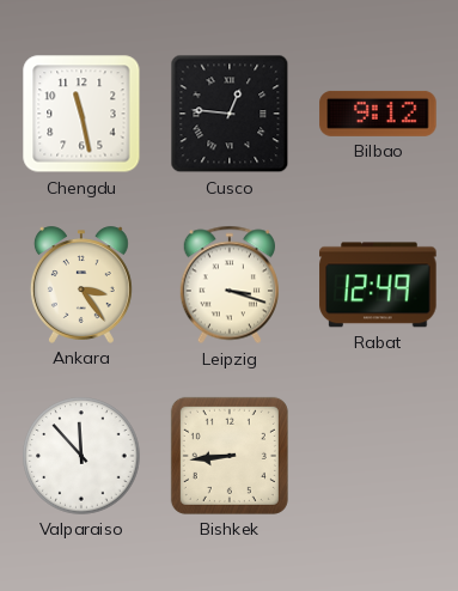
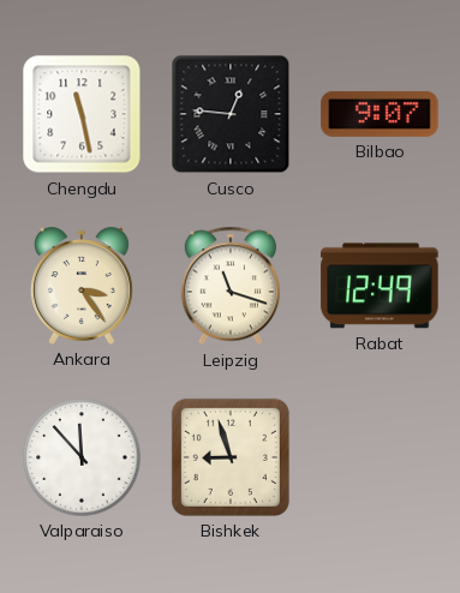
Bilbao: 9:12 -> 9:07
Leipzig: 3:18 -> 11:18
Bishkek: 8:44 -> 8:57
